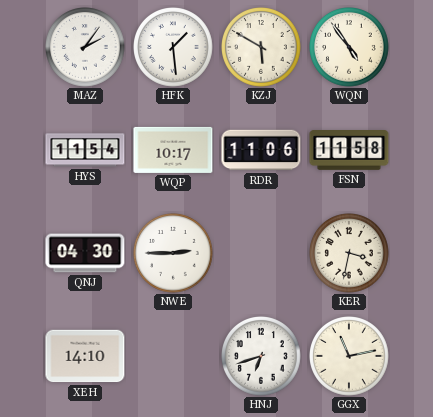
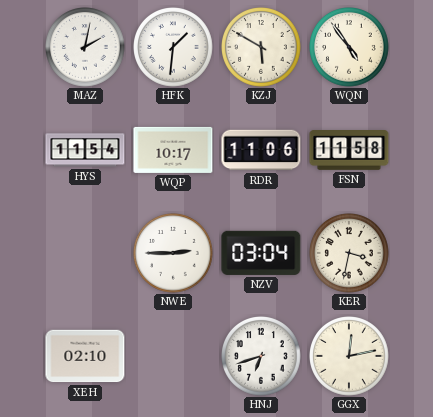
MAZ: 2:06 -> 2:02
HFK: 1:29 -> 1:31
QNJ: 04:30 -> none
NZV: none -> 03:04
XEH: 14:10 -> 02:10
GGX: 11:13 -> 12:13
